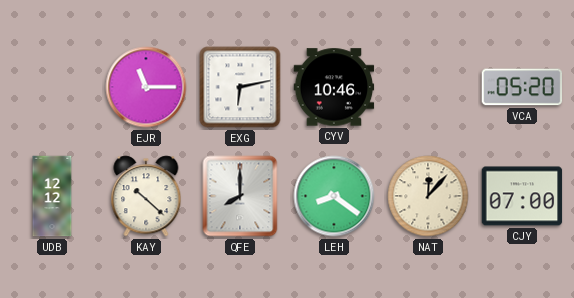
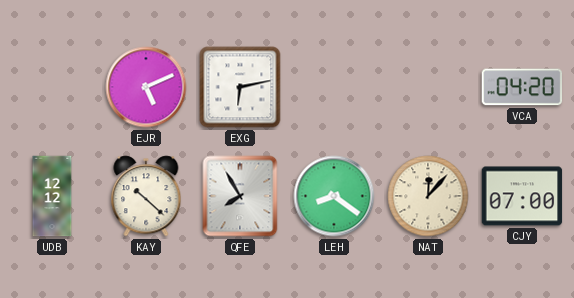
EJR: 11:15 -> 5:11
CYV: 10:46 -> none
VCA: 05:20 -> 04:20
QFE: 8:00 -> 7:55
